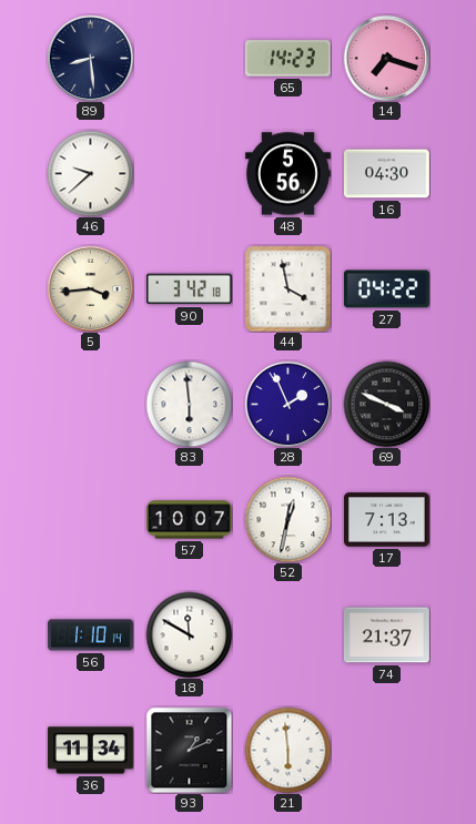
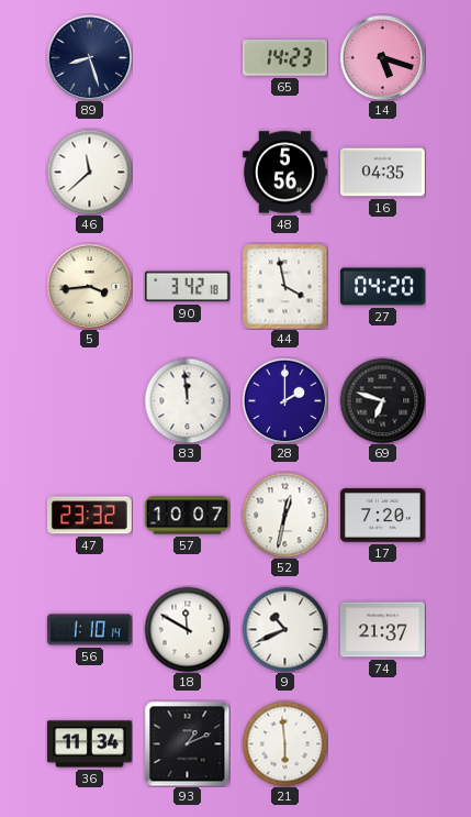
89: 8:29 -> 8:27
14: 7:18 -> 5:18
46: 9:38 -> 11:38
16: 04:30 -> 04:35
27: 04:22 -> 04:20
83: 5:59 -> 11:59
28: 1:56 -> 2:00
69: 3:49 -> 6:48
47: none -> 23:32
17: 7:13 -> 7:20
9: none -> 10:41
